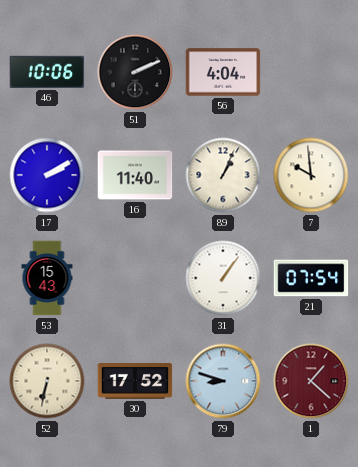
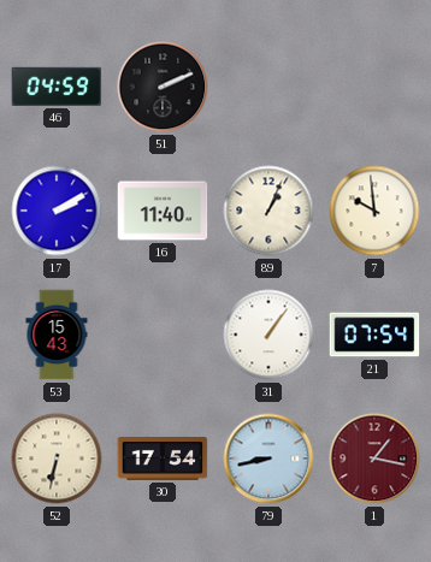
46: 10:06 -> 04:59
56: 4:04 -> none
30: 17:52 -> 17:54
79: 8:48 -> 8:43
1: 1:22 -> 1:17
